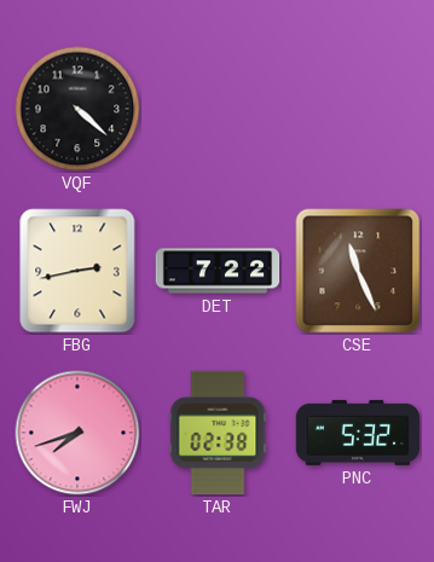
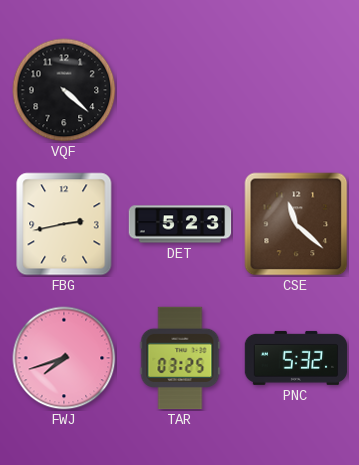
DET: 7:22 -> 5:23
CSE: 11:26 -> 11:22
TAR: 02:38 -> 03:25
